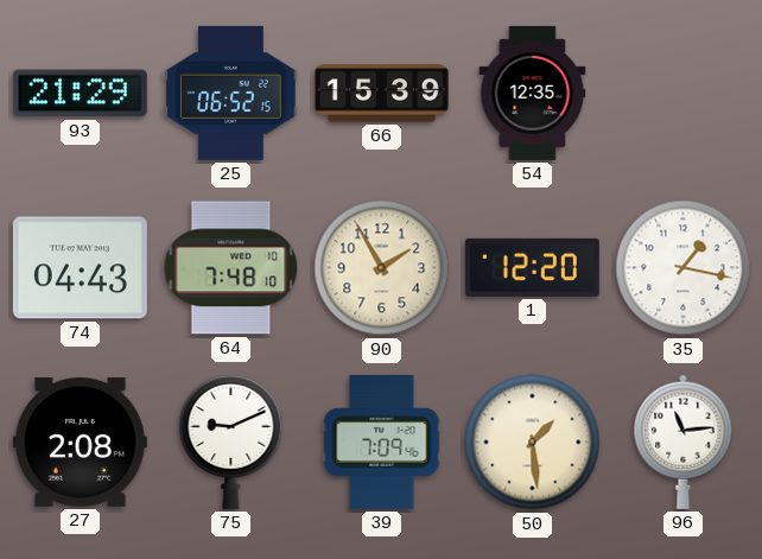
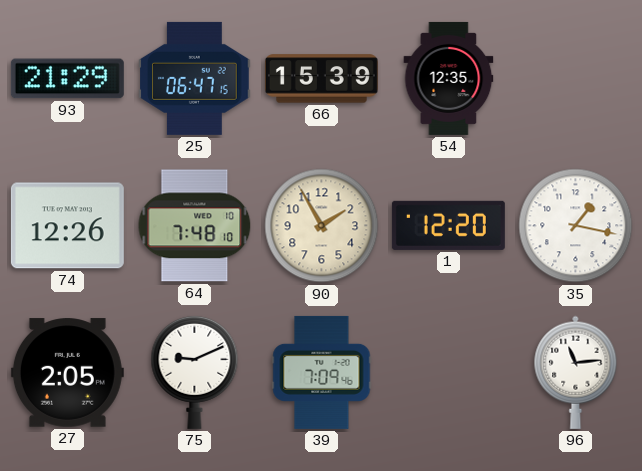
25: 06:52 -> 06:47
74: 04:43 -> 12:26
27: 2:08 -> 2:05
50: 1:29 -> none
